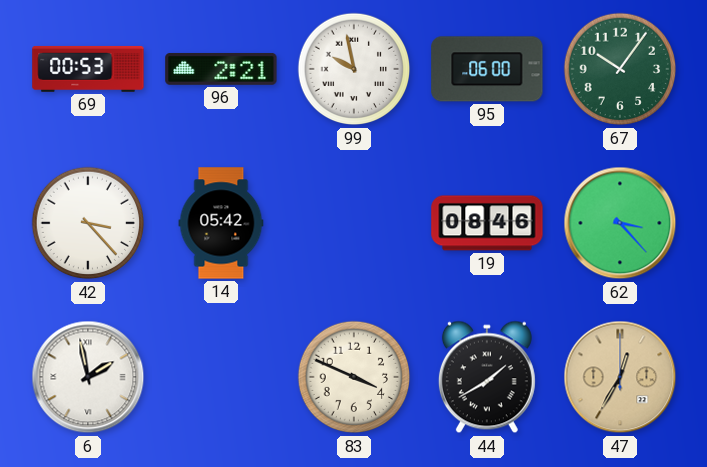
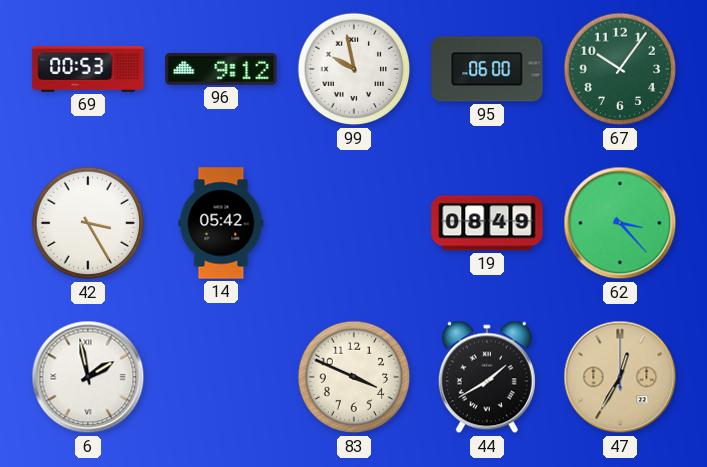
96: 2:21 -> 9:12
42: 3:23 -> 3:25
19: 08:46 -> 08:49
